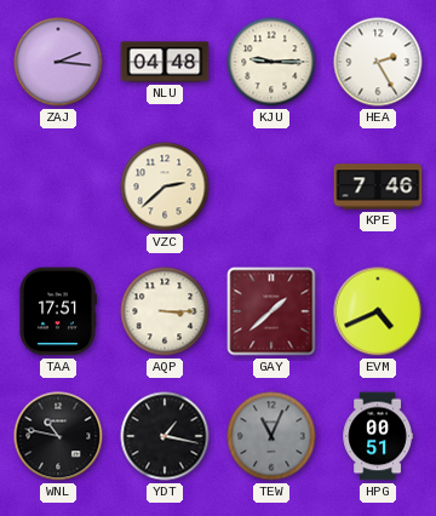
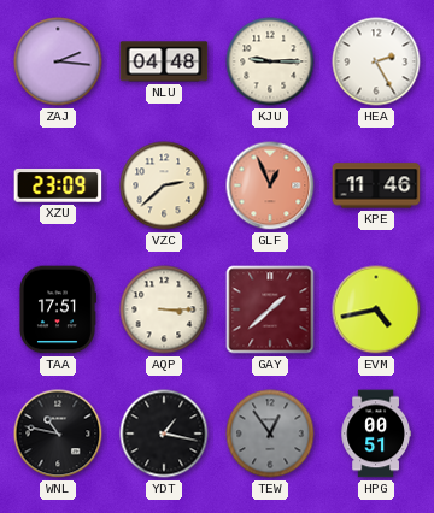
XZU: none -> 23:09
GLF: none -> 12:56
KPE: 7:46 -> 11:46
EVM: 4:41 -> 4:43
TEW: 11:04 -> 12:54
